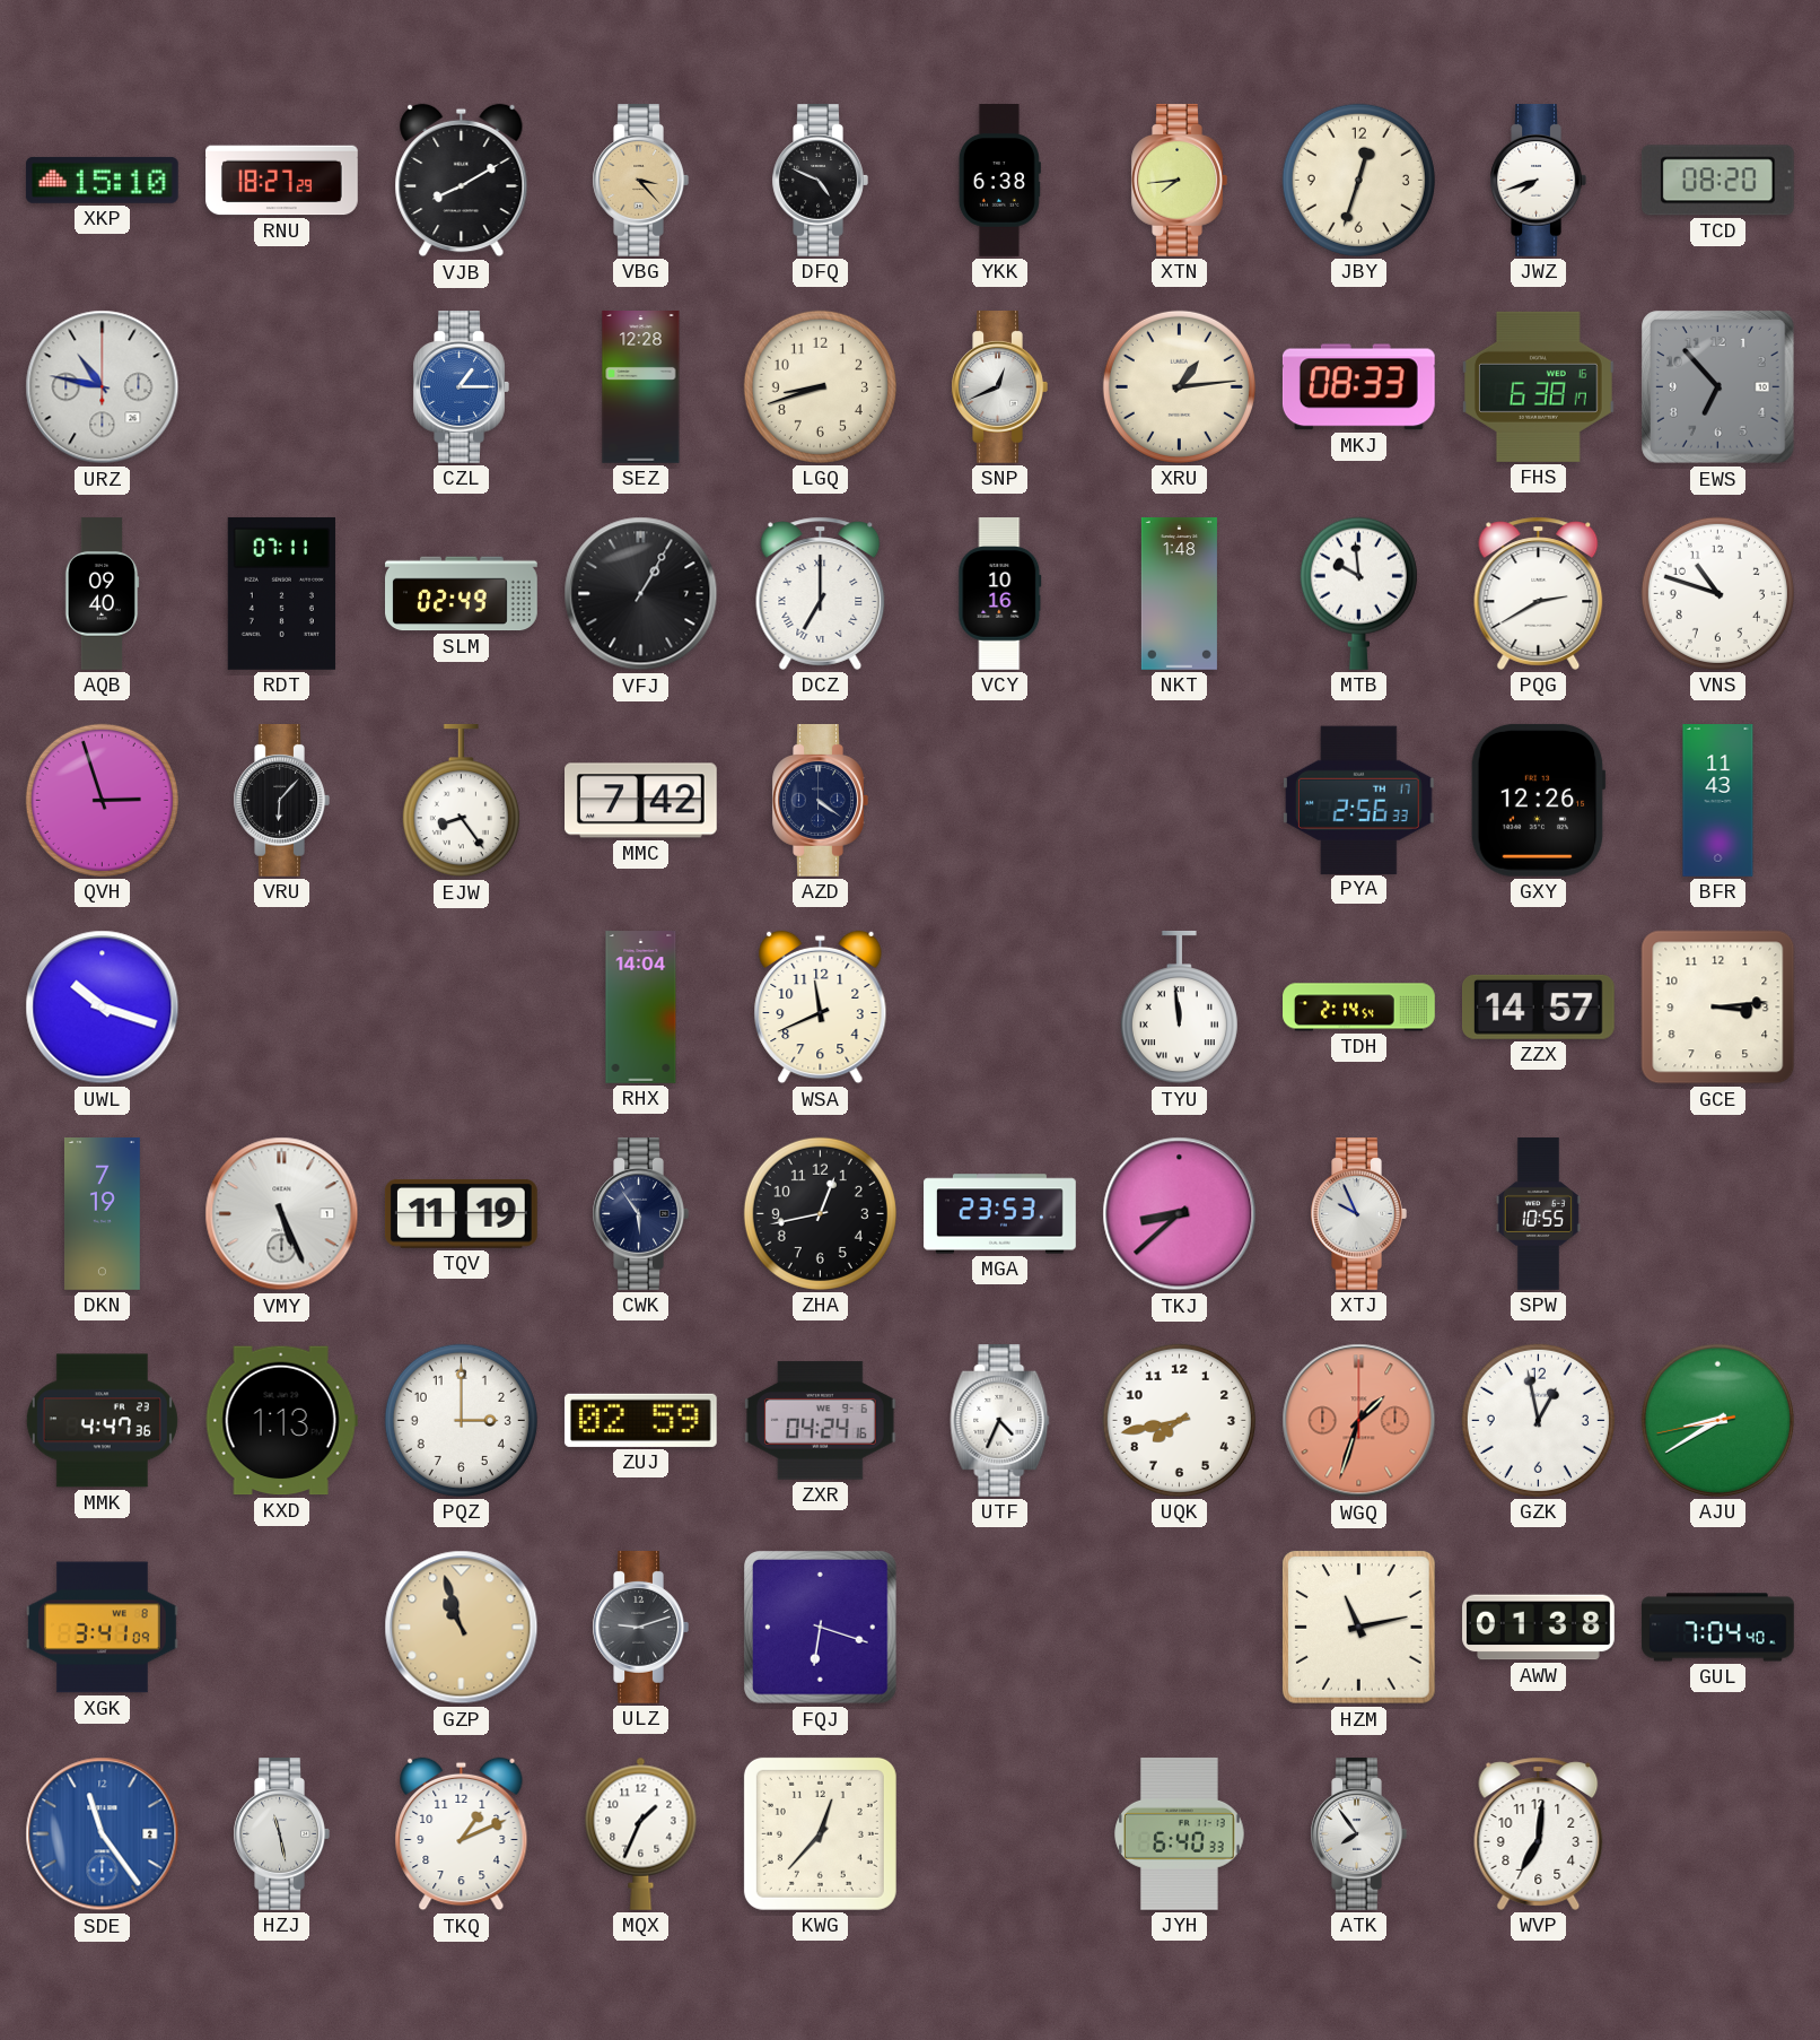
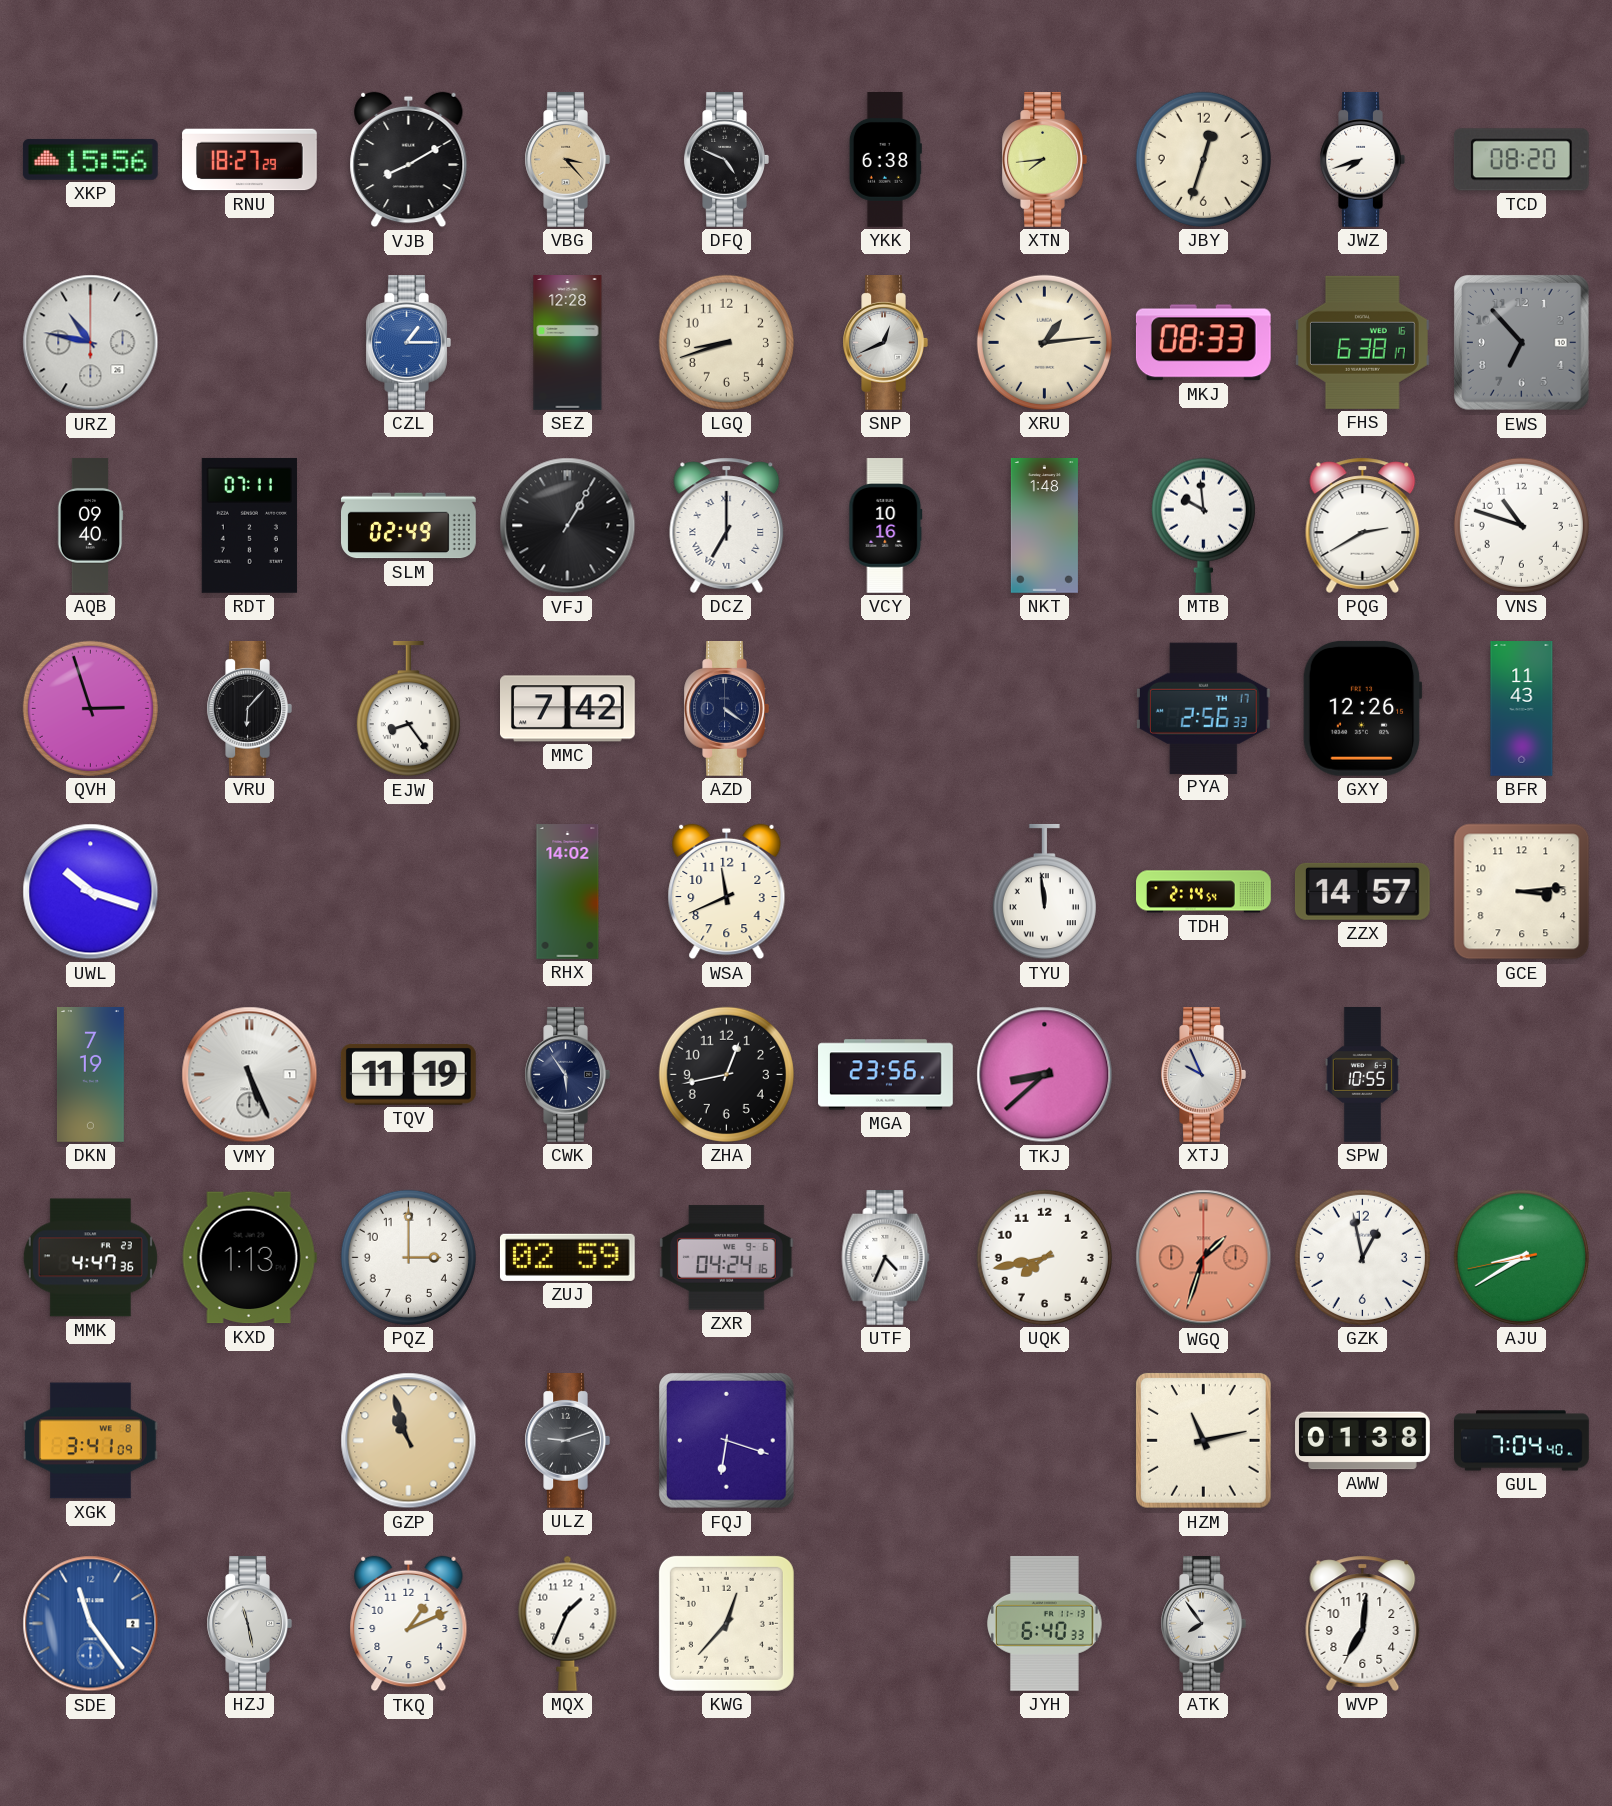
XKP: 15:10 -> 15:56
RHX: 14:04 -> 14:02
MGA: 23:53 -> 23:56
